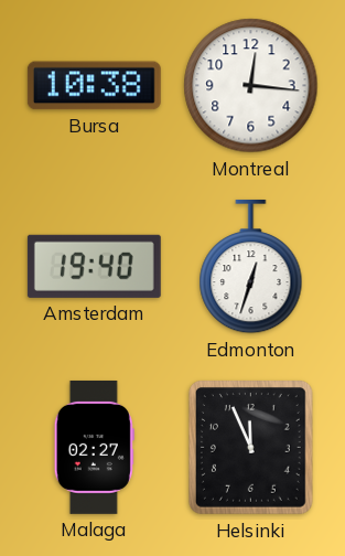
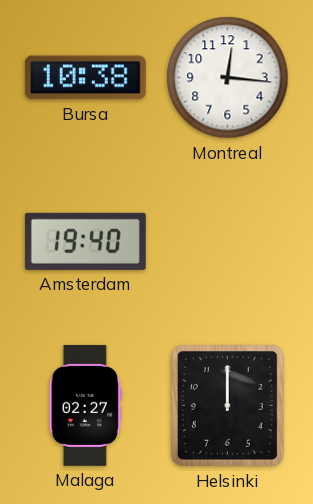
Edmonton: 12:33 -> none
Helsinki: 11:56 -> 12:00
